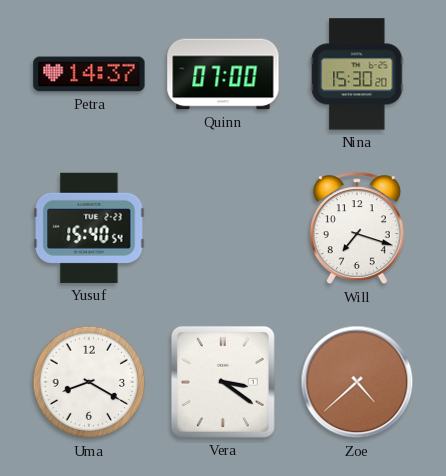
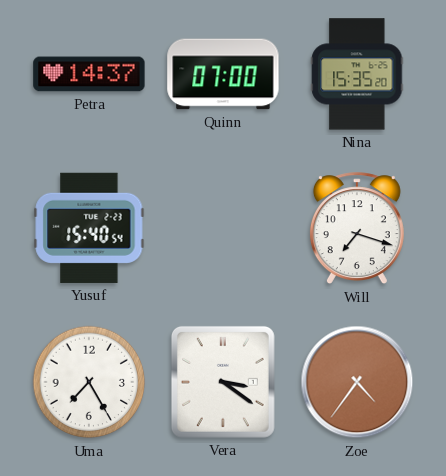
Nina: 15:30 -> 15:35
Uma: 8:20 -> 7:25
Zoe: 4:38 -> 4:36
